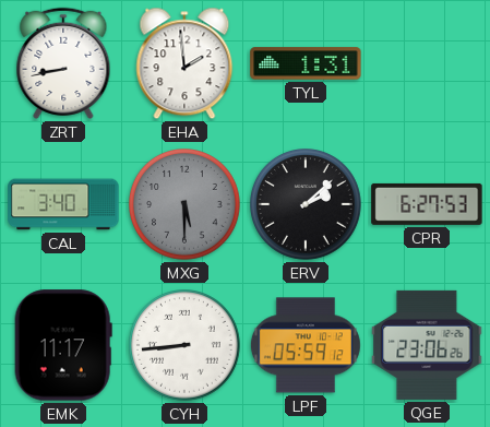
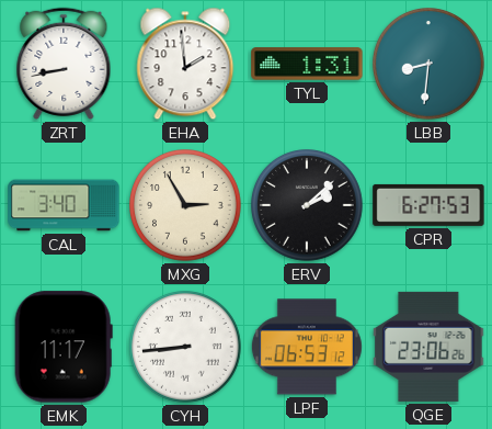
LBB: none -> 8:31
MXG: 5:30 -> 2:55
MXG dial: grey -> cream
LPF: 05:59 -> 06:53
